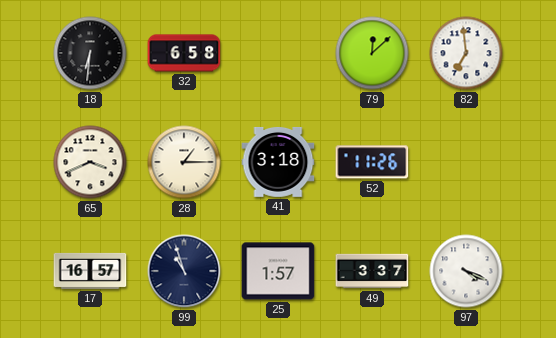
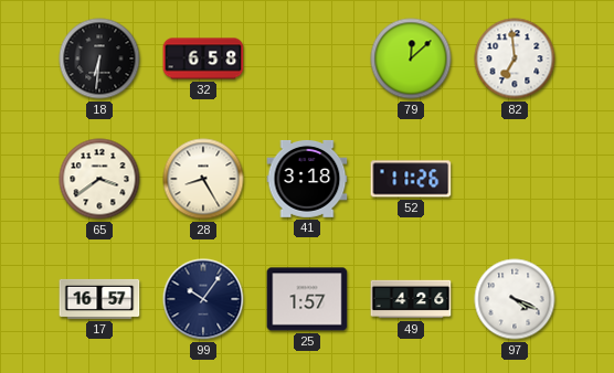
65: 3:41 -> 3:39
28: 1:15 -> 8:25
99: 10:57 -> 10:06
49: 3:37 -> 4:26
